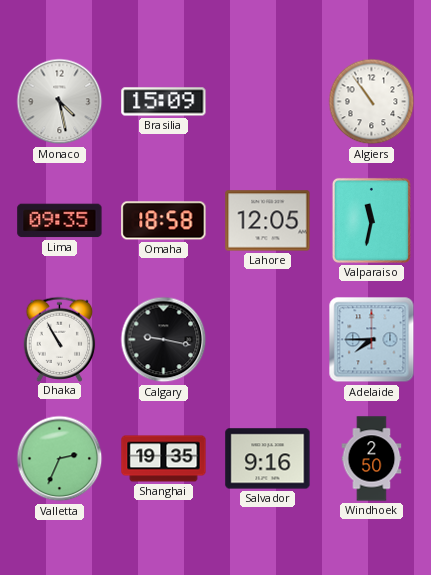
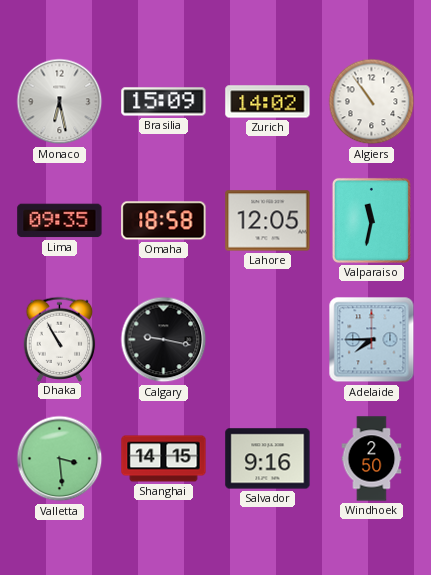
Monaco: 4:28 -> 6:28
Zurich: none -> 14:02
Valletta: 2:34 -> 3:29
Shanghai: 19:35 -> 14:15
